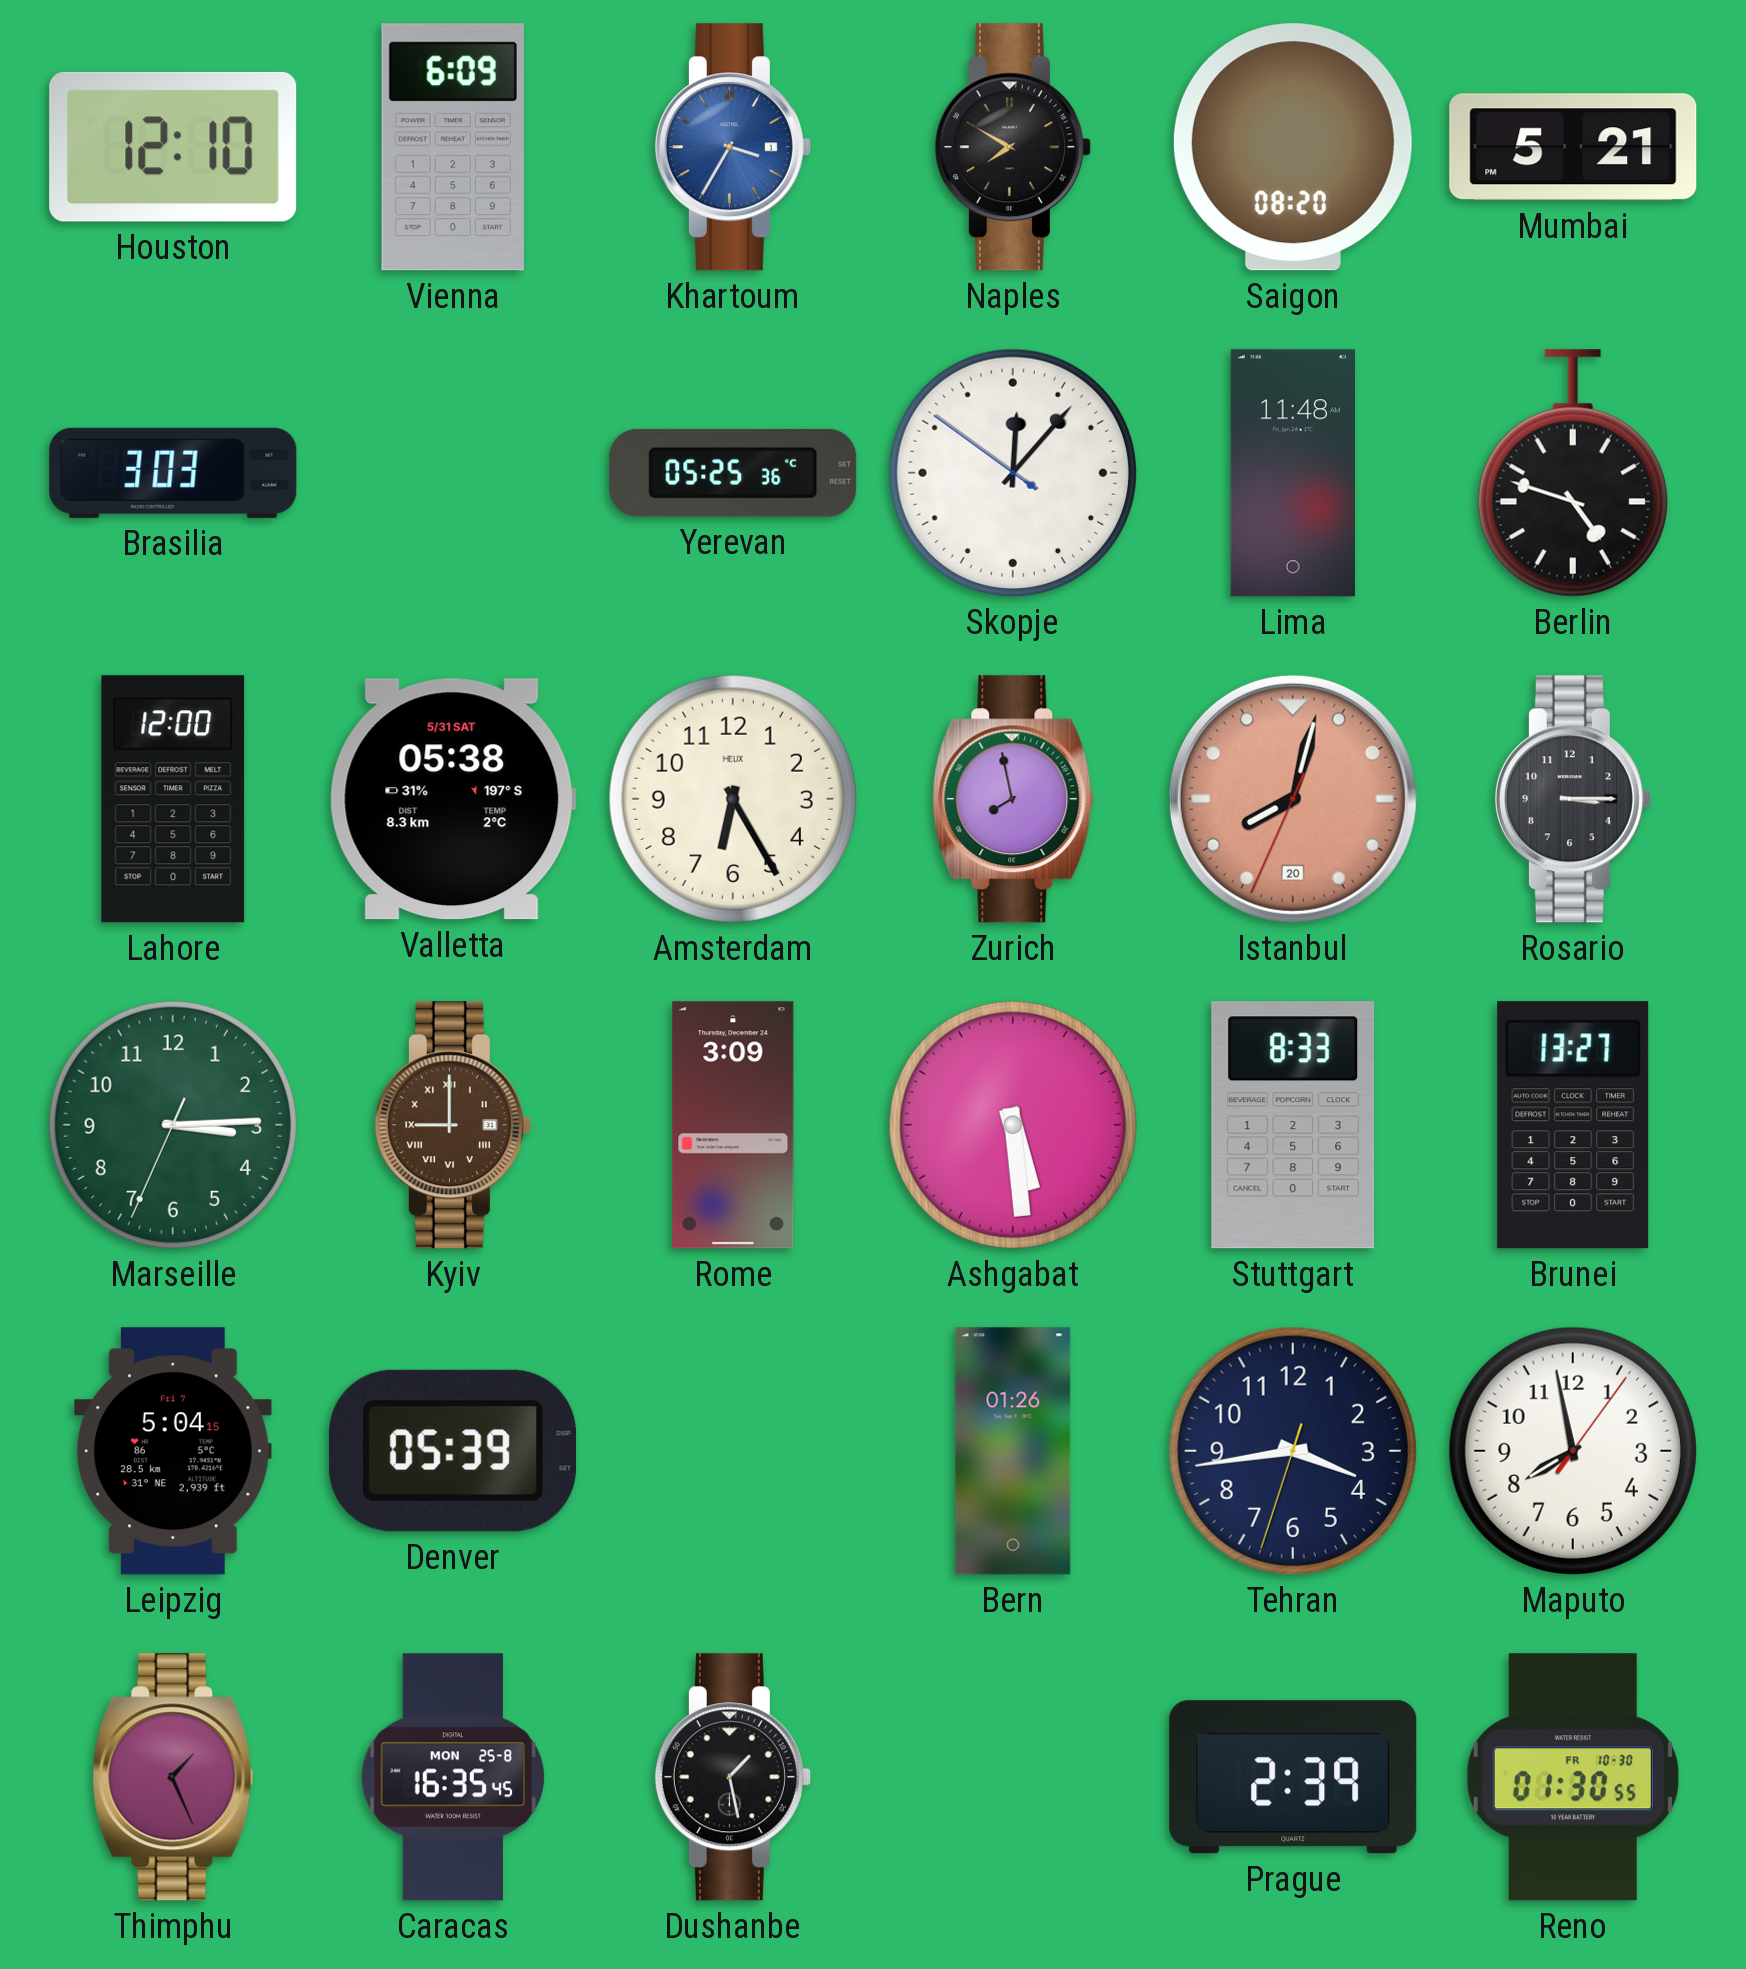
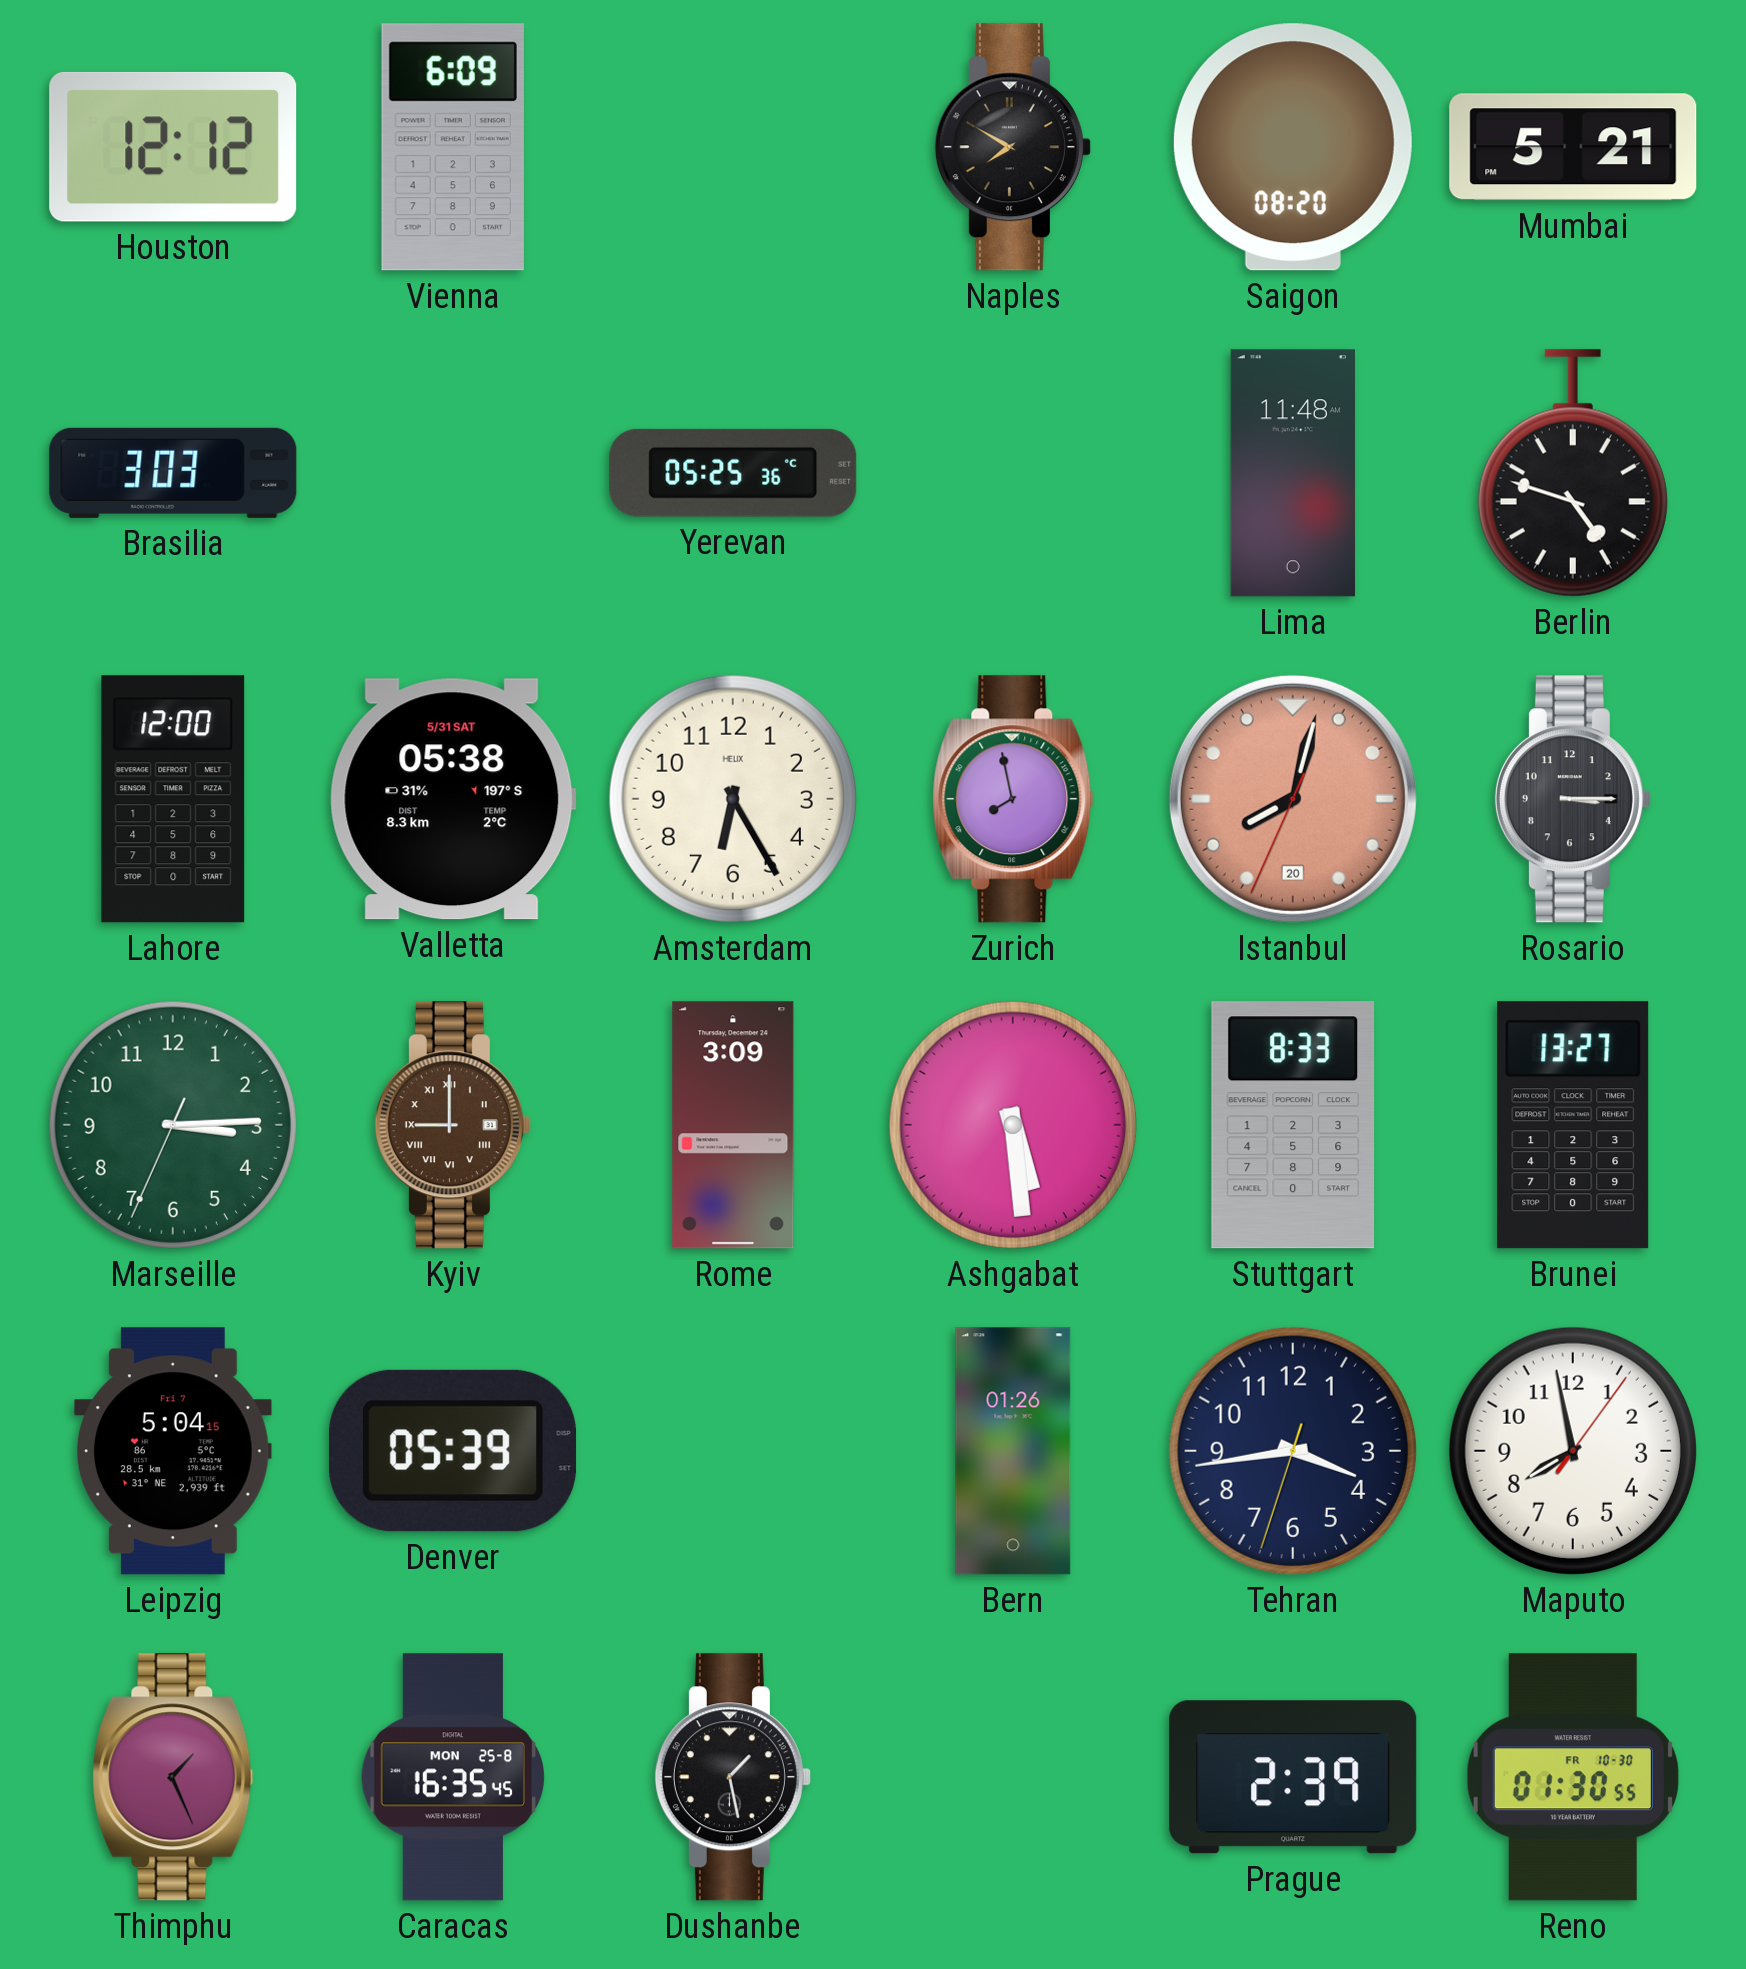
Houston: 12:10 -> 12:12
Khartoum: 3:35 -> none
Skopje: 12:06 -> none
